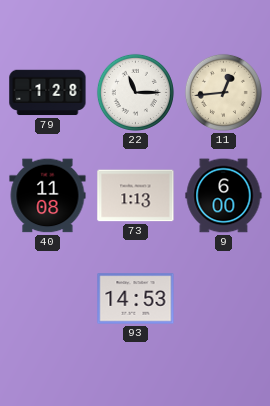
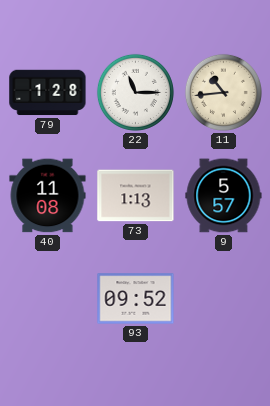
11: 12:44 -> 10:44
9: 6:00 -> 5:57
93: 14:53 -> 09:52
